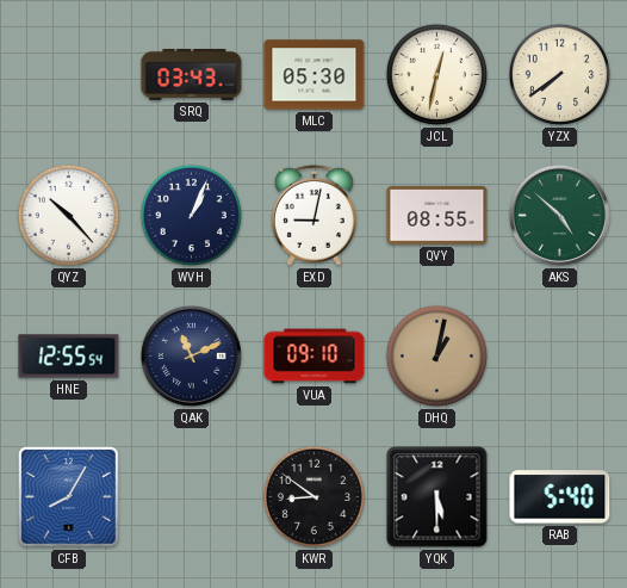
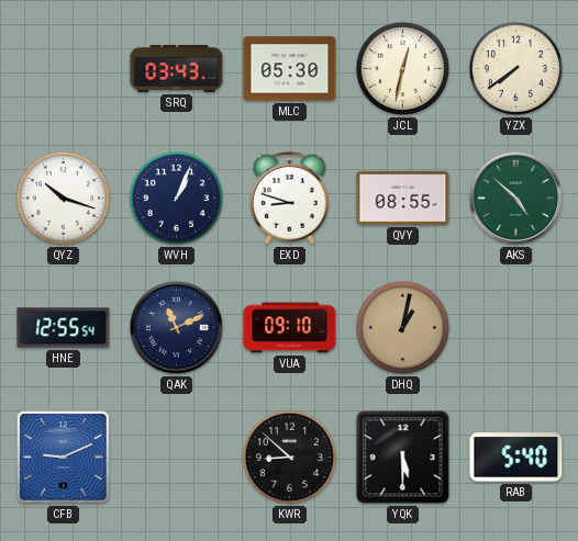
QYZ: 10:23 -> 10:18
EXD: 9:02 -> 8:48
CFB: 8:05 -> 9:11
KWR: 8:51 -> 8:52
